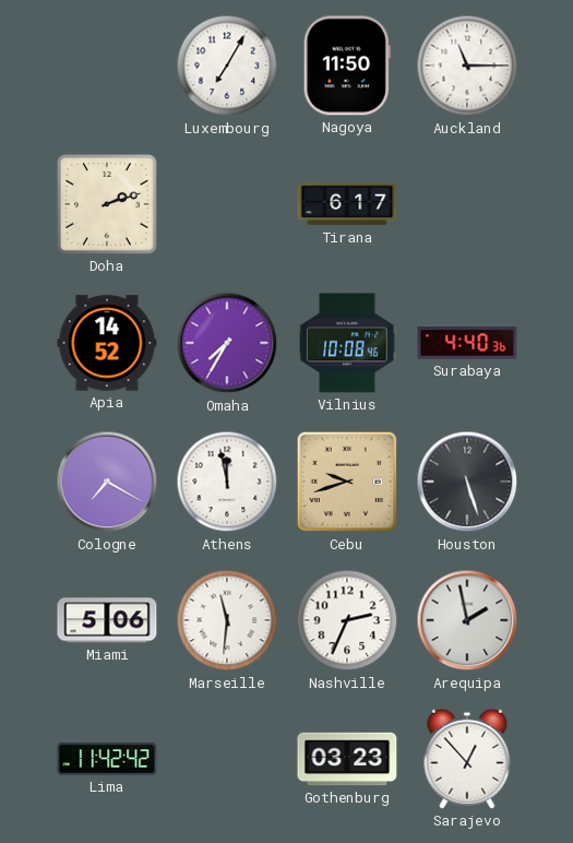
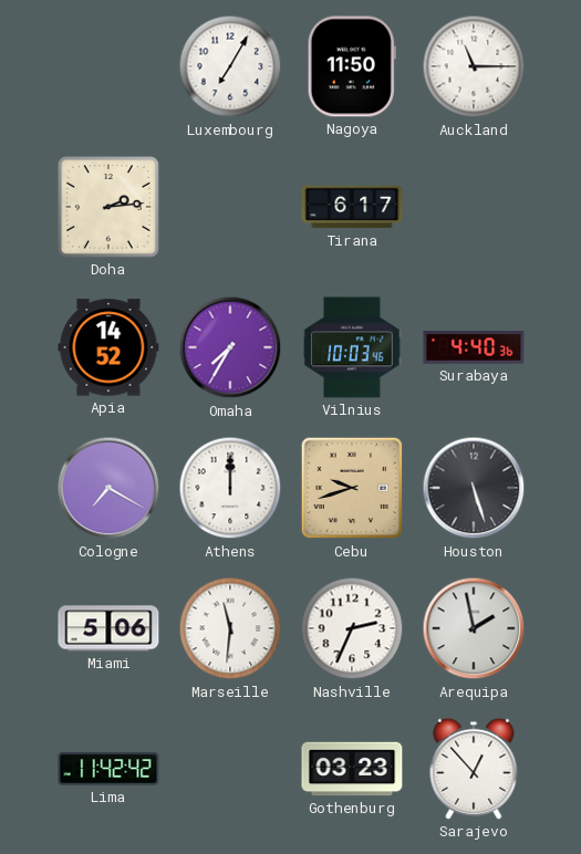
Doha: 2:12 -> 2:14
Vilnius: 10:08 -> 10:03
Athens: 11:58 -> 12:00
